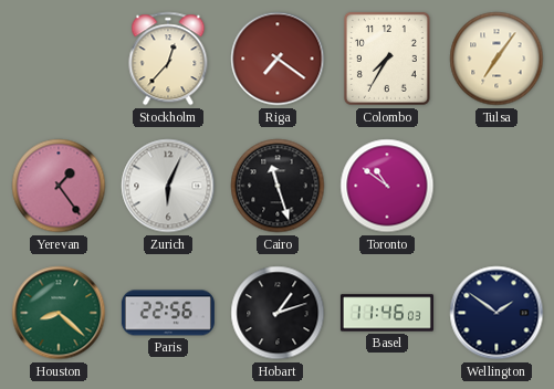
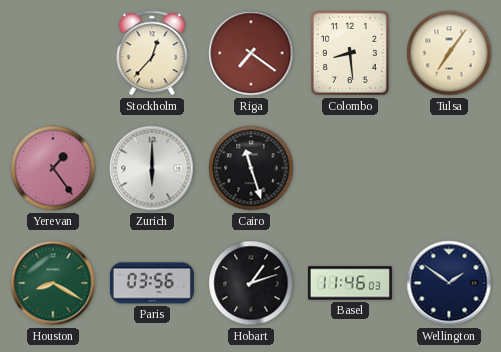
Colombo: 7:35 -> 8:29
Zurich: 6:04 -> 6:00
Toronto: 10:51 -> none
Houston: 8:22 -> 8:20
Paris: 22:56 -> 03:56
